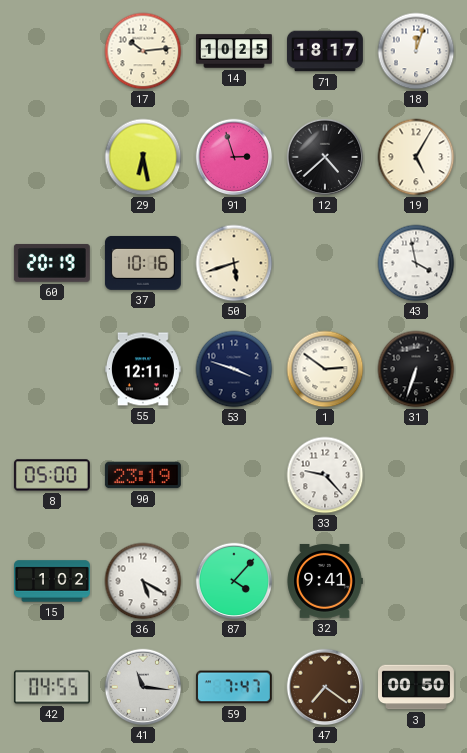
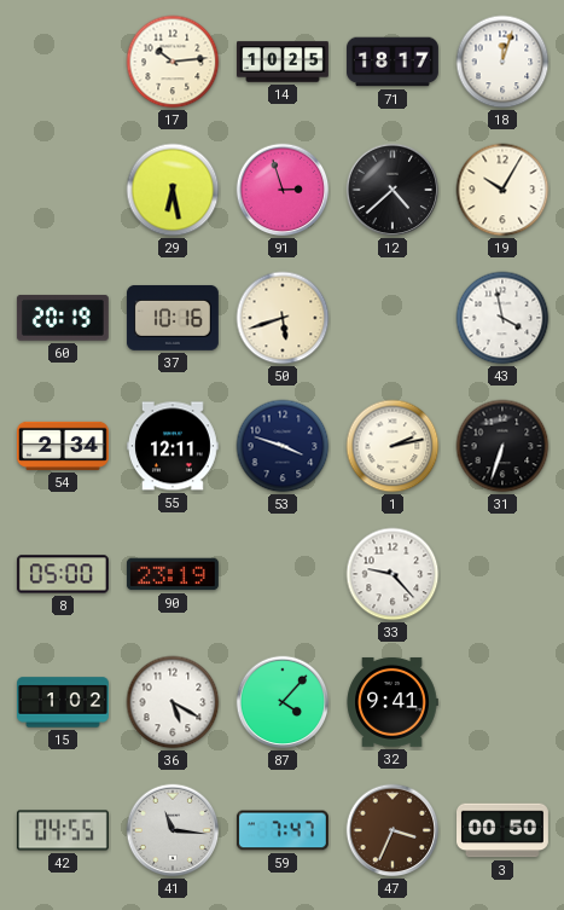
19: 5:05 -> 10:05
54: none -> 2:34
1: 2:51 -> 2:13
47: 7:21 -> 3:34
